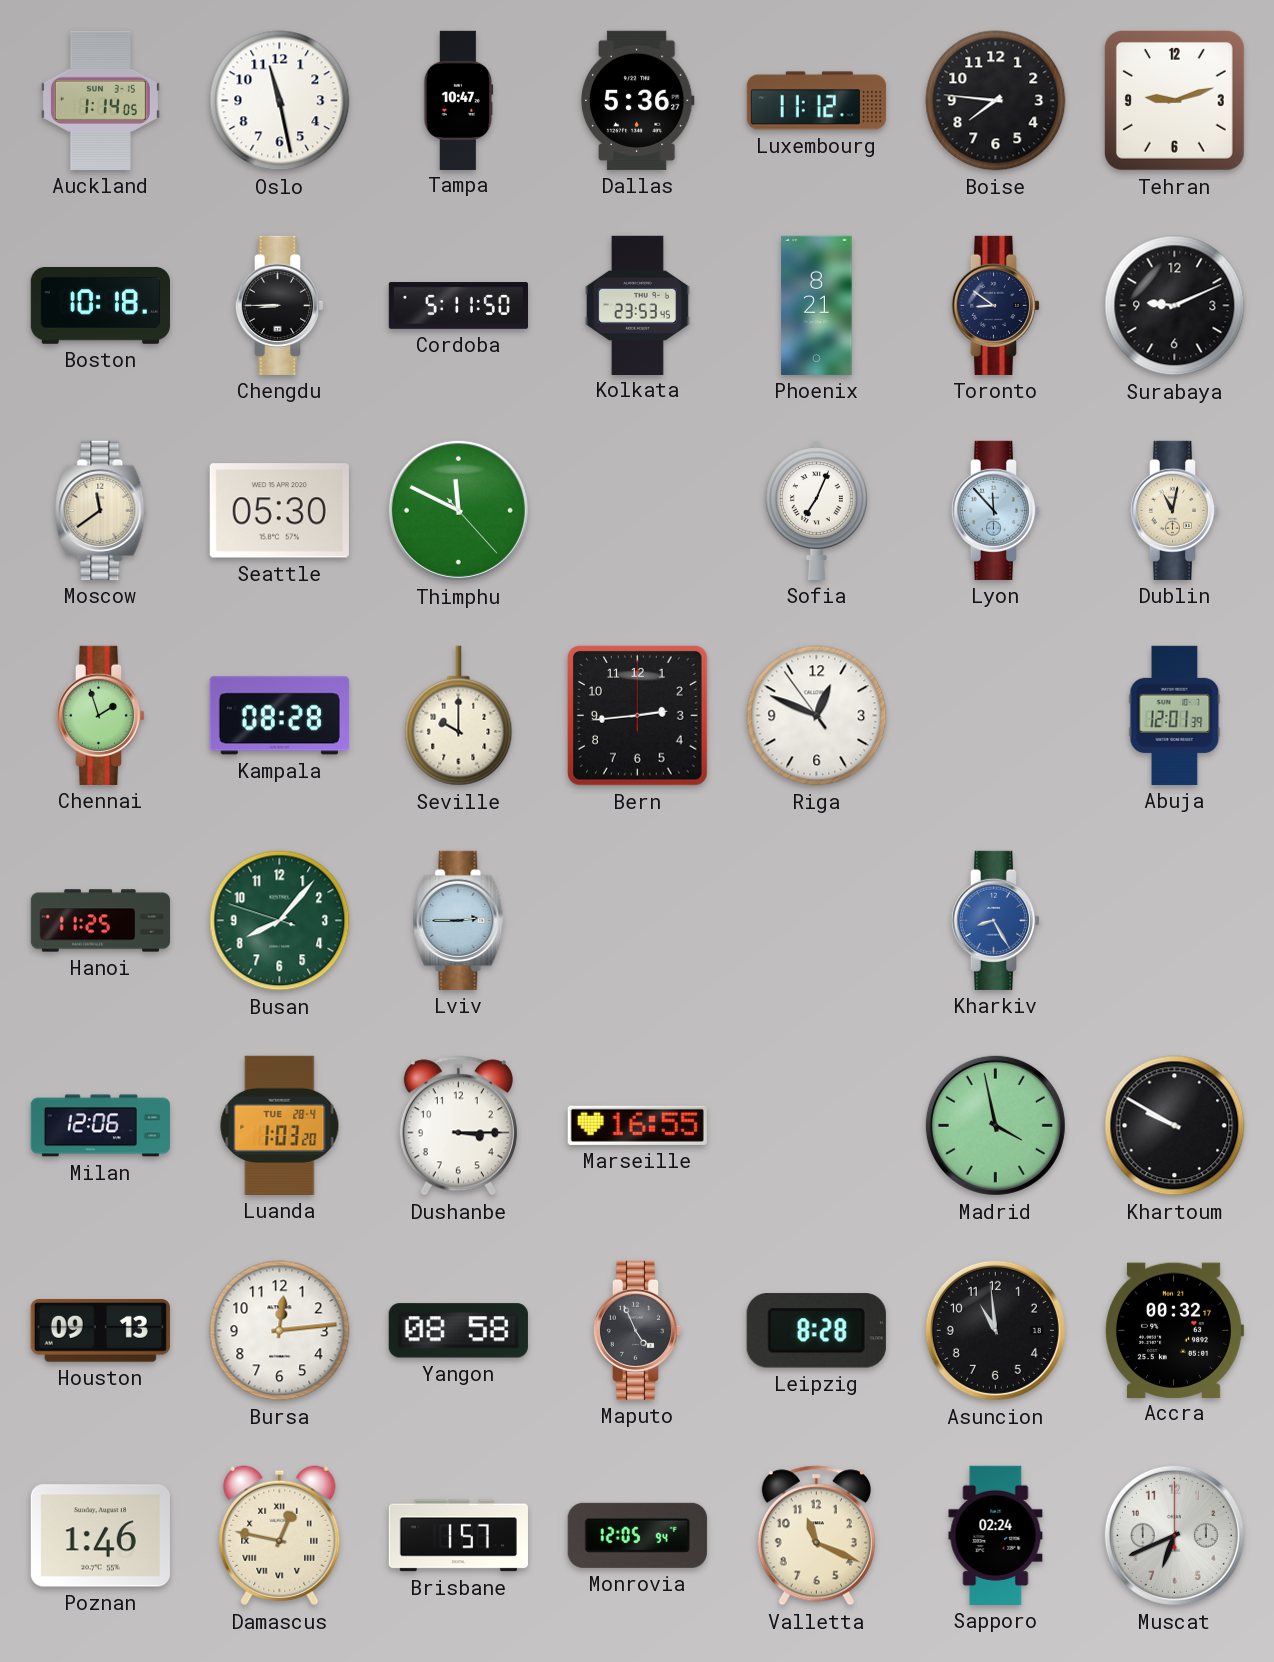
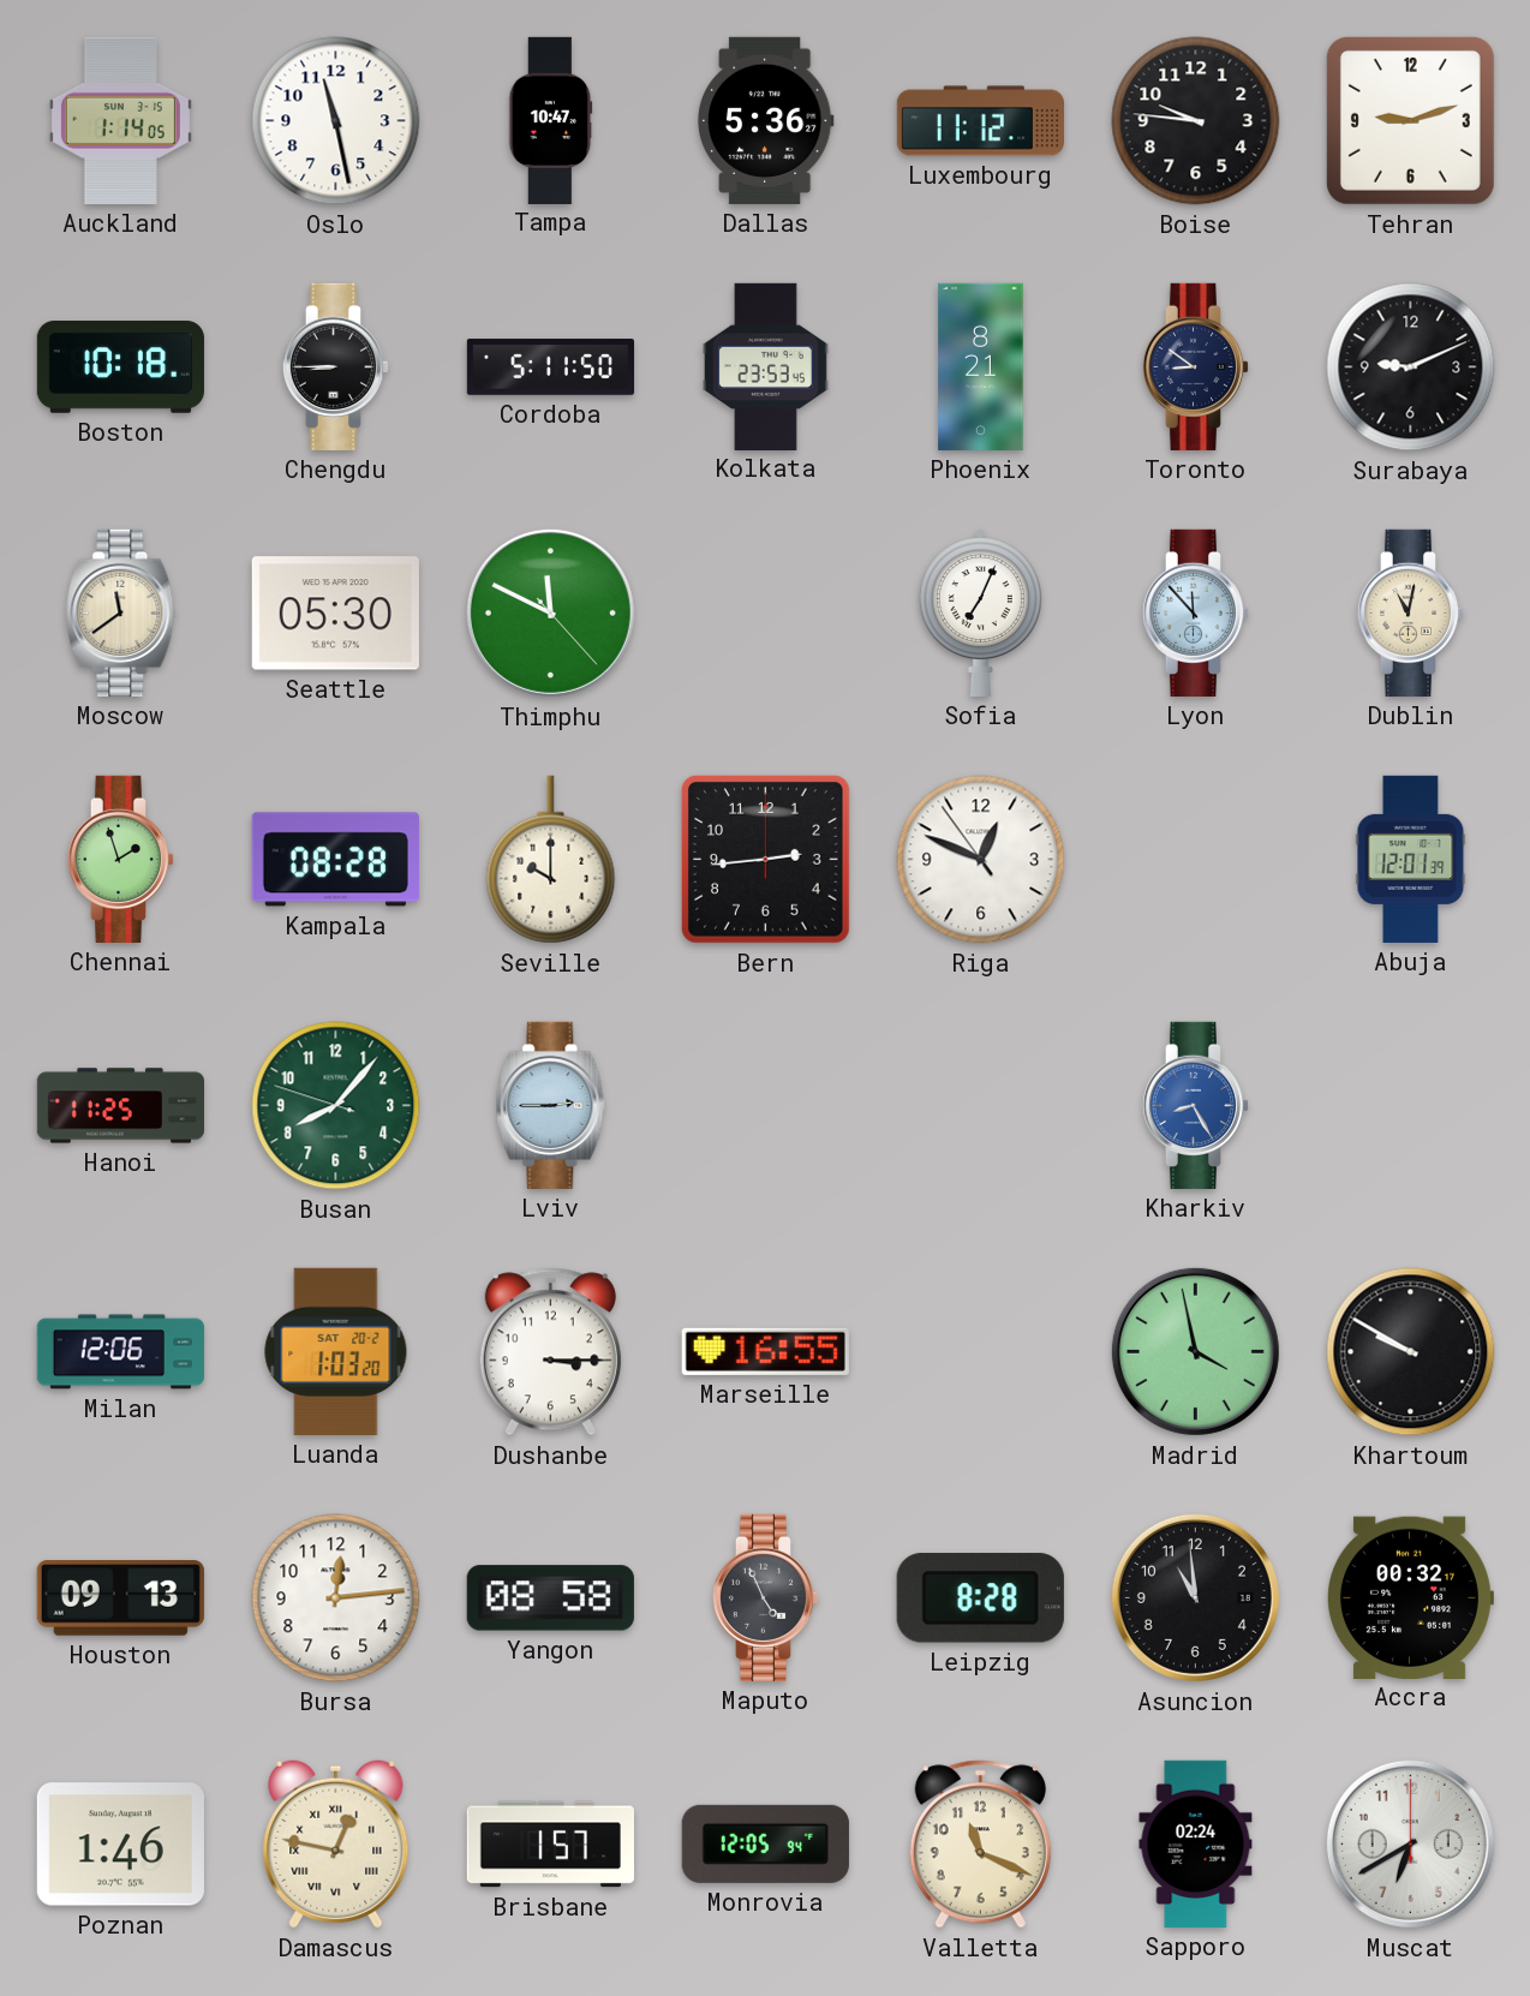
Boise: 7:46 -> 9:46
Luanda date: TUE 28-4 -> SAT 20-2
Muscat: 6:41 -> 6:40
